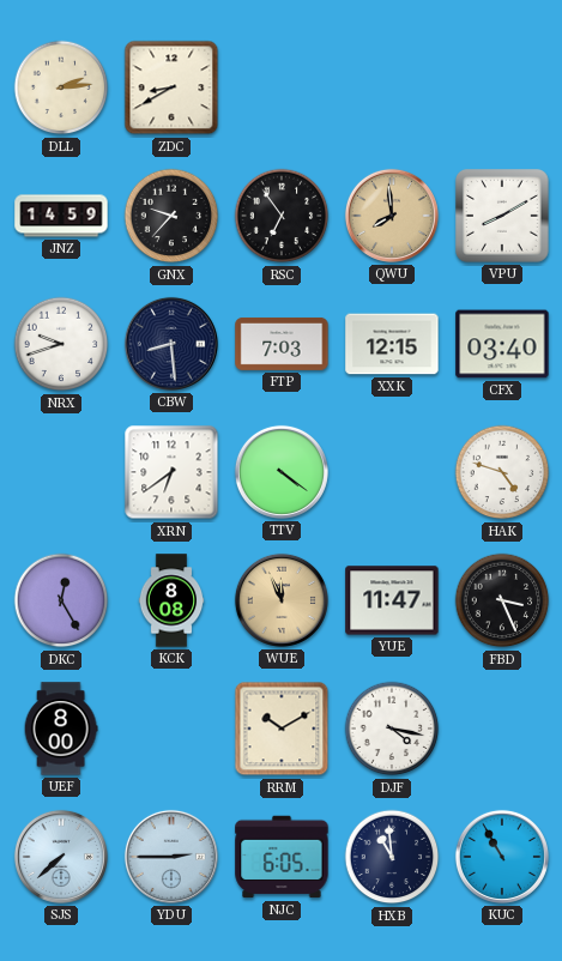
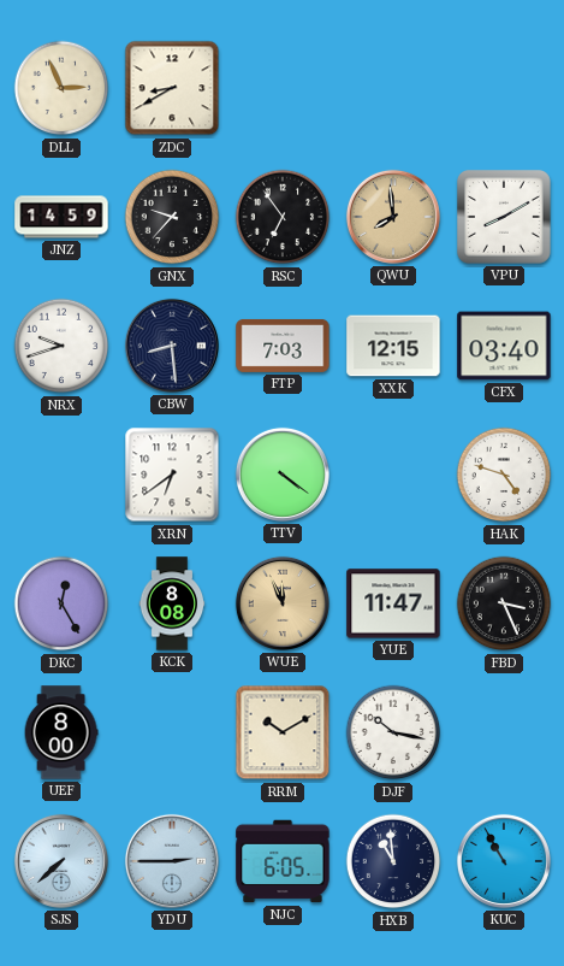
DLL: 2:14 -> 2:56
DJF: 4:17 -> 10:17
